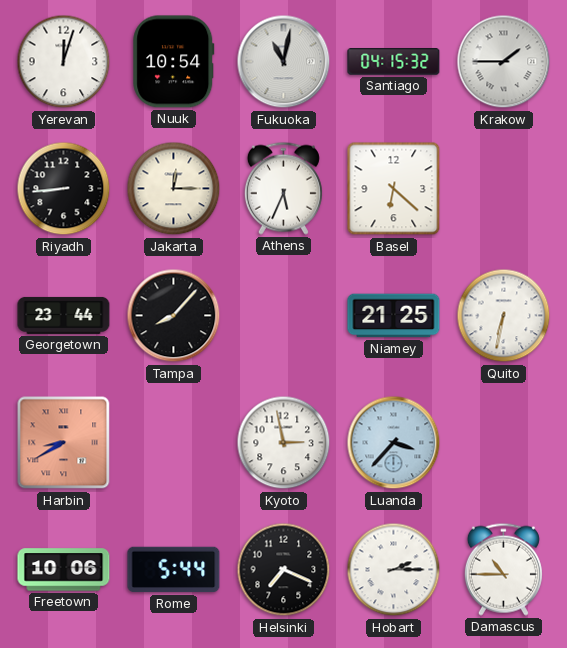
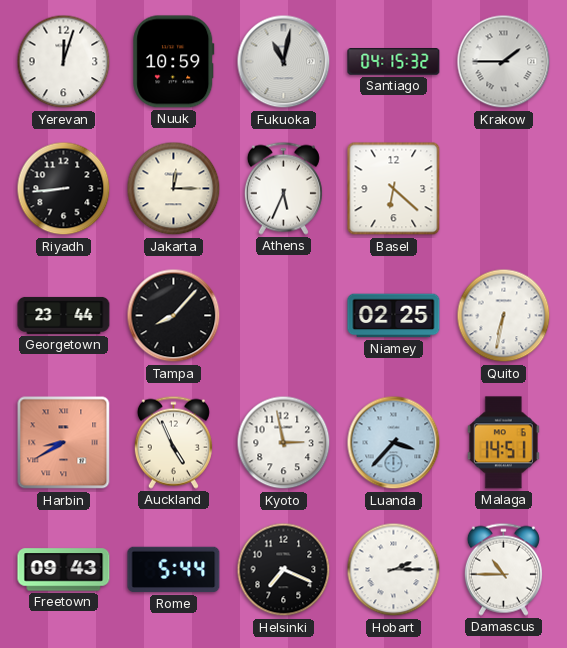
Nuuk: 10:54 -> 10:59
Niamey: 21:25 -> 02:25
Auckland: none -> 4:56
Malaga: none -> 14:51
Freetown: 10:06 -> 09:43
